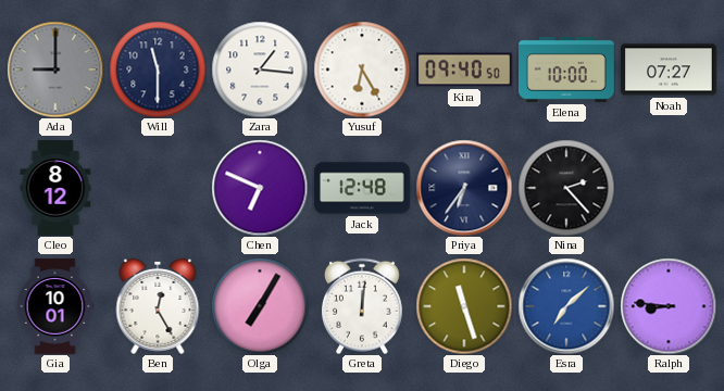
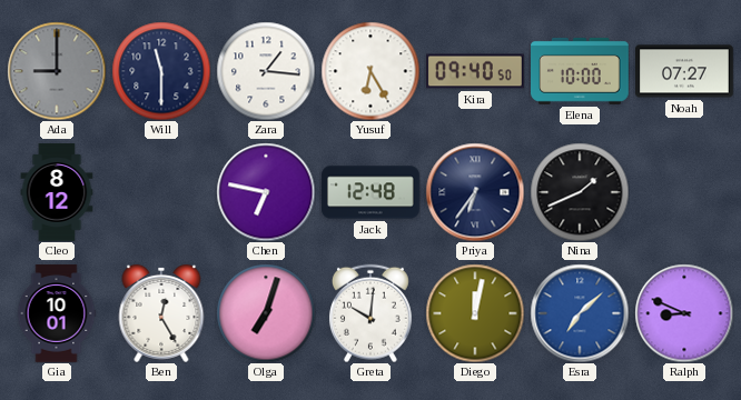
Chen: 6:49 -> 6:47
Nina: 2:23 -> 1:41
Olga: 7:05 -> 7:03
Greta: 12:01 -> 10:01
Diego: 11:27 -> 12:02
Ralph: 8:46 -> 8:49
